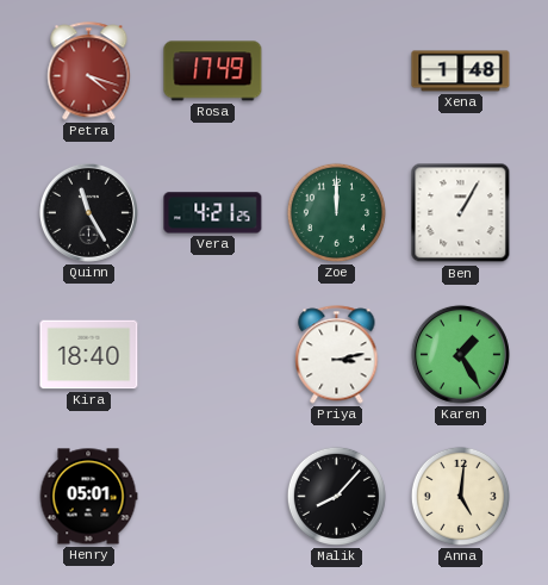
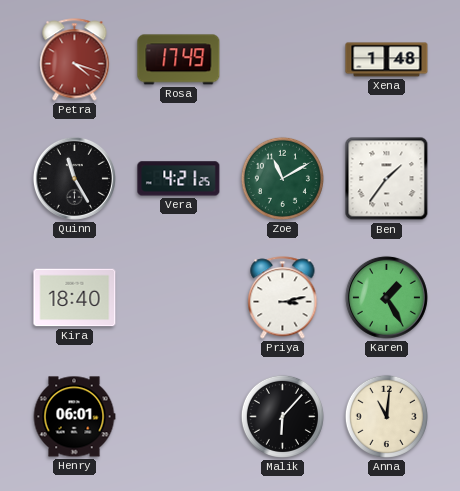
Zoe: 12:00 -> 11:10
Ben: 1:05 -> 1:36
Henry: 05:01 -> 06:01
Malik: 8:07 -> 6:07
Anna: 5:01 -> 11:01
